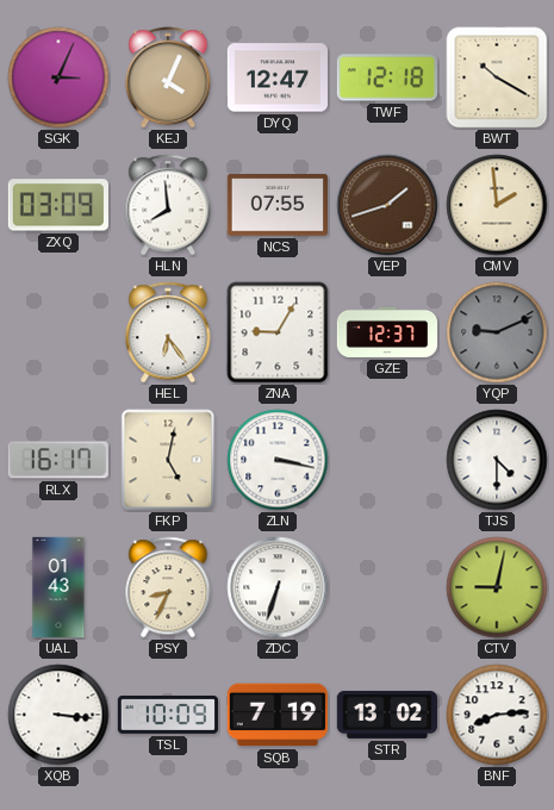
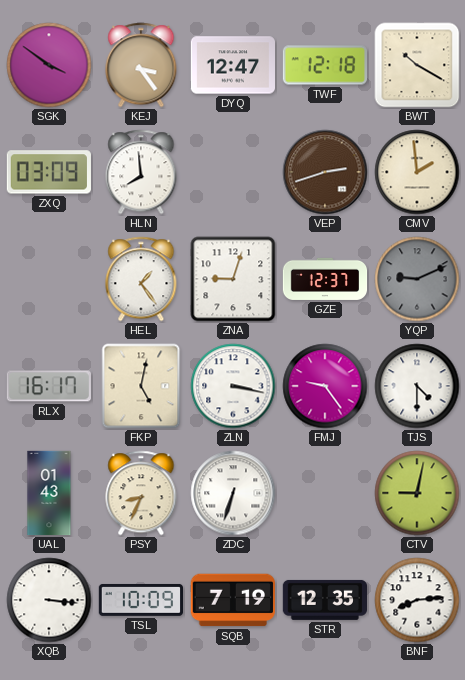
SGK: 3:04 -> 3:51
KEJ: 4:04 -> 3:24
NCS: 07:55 -> none
VEP: 1:42 -> 2:42
HEL: 6:24 -> 1:24
ZNA: 9:05 -> 9:03
FMJ: none -> 9:24
STR: 13:02 -> 12:35
